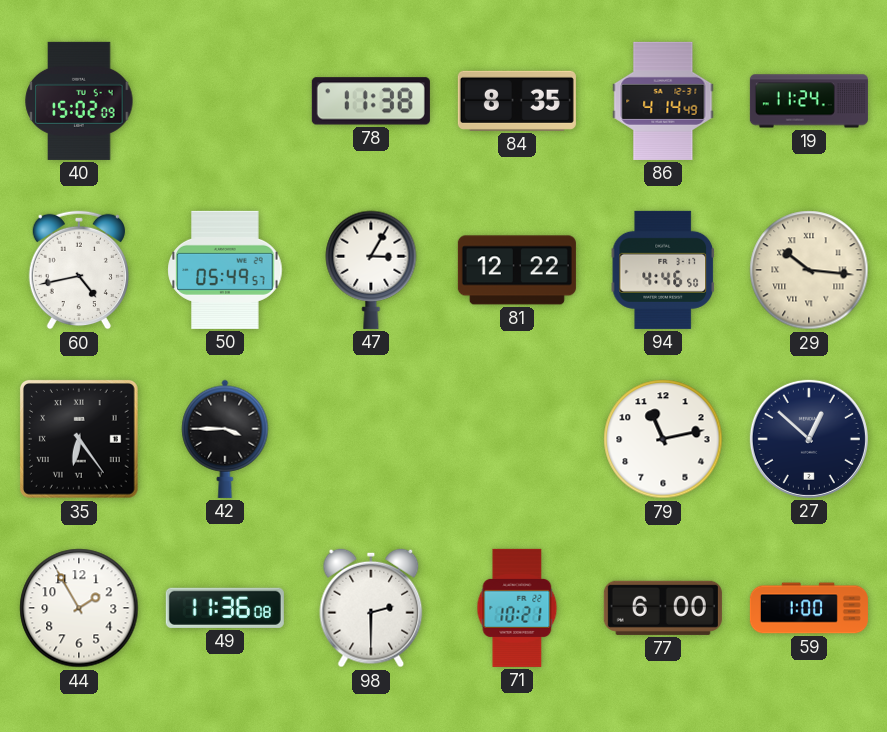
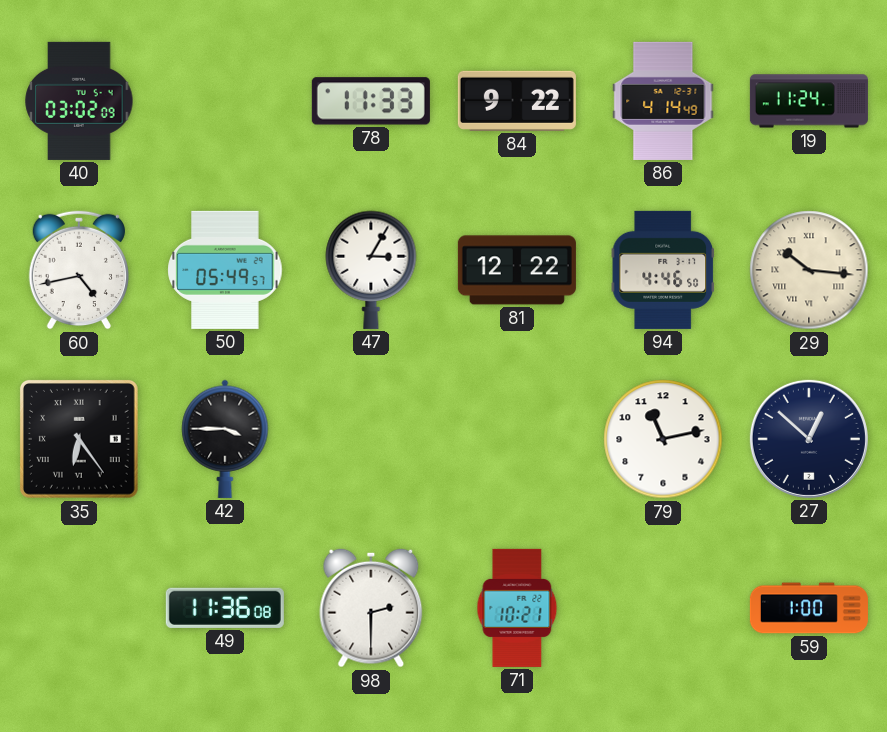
40: 15:02 -> 03:02
78: 11:38 -> 11:33
84: 8:35 -> 9:22
44: 1:55 -> none
77: 6:00 -> none
